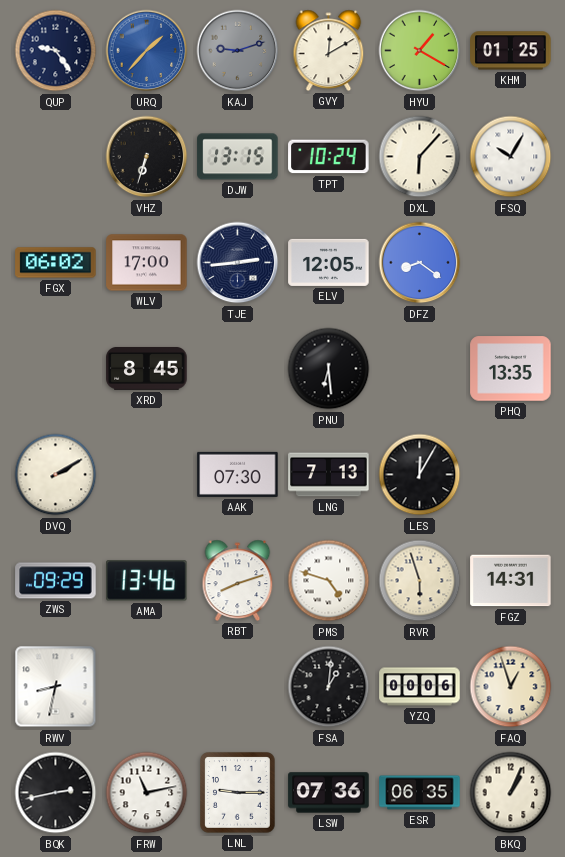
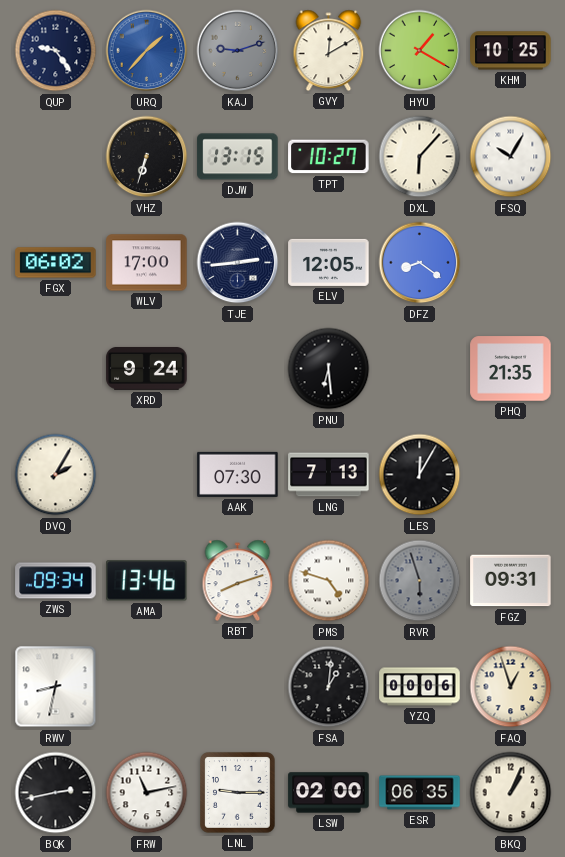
KHM: 01:25 -> 10:25
TPT: 10:24 -> 10:27
XRD: 8:45 -> 9:24
PHQ: 13:35 -> 21:35
DVQ: 2:10 -> 2:05
ZWS: 09:29 -> 09:34
RVR dial: cream -> grey
FGZ: 14:31 -> 09:31
LSW: 07:36 -> 02:00
